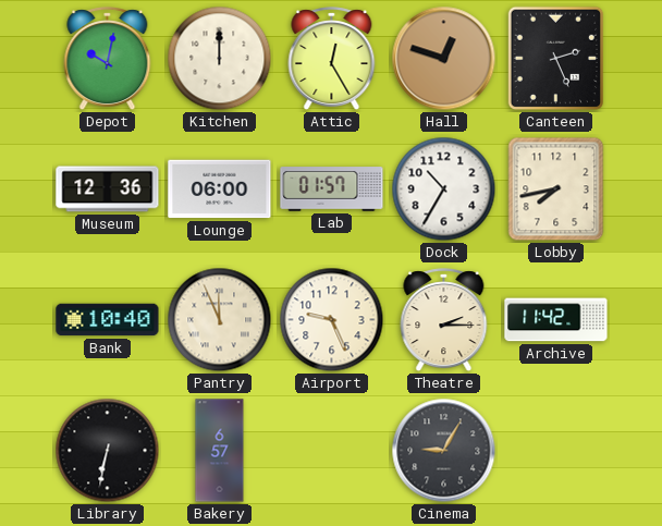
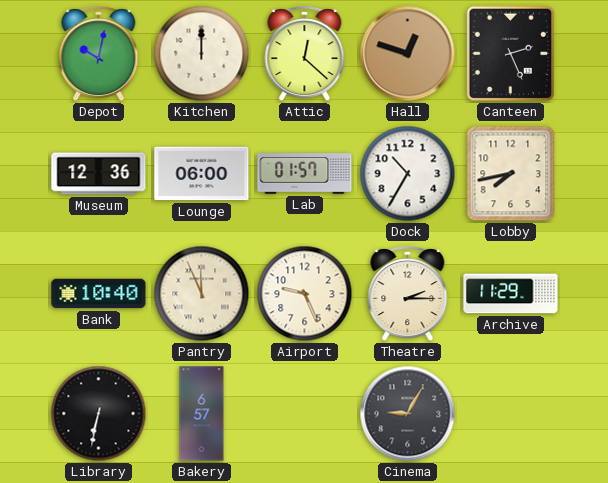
Attic: 12:25 -> 12:22
Archive: 11:42 -> 11:29
